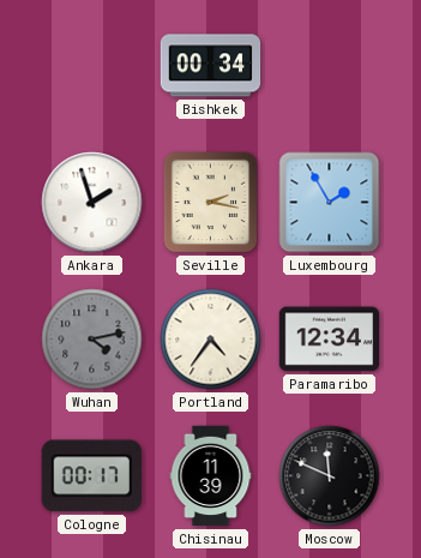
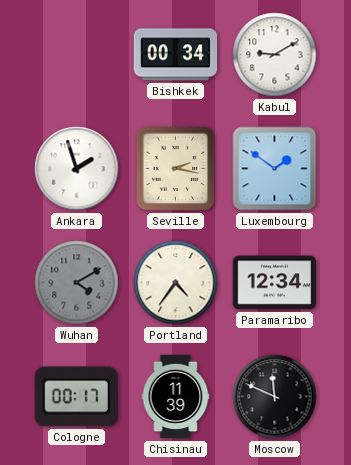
Kabul: none -> 9:10
Luxembourg: 1:55 -> 1:51
Wuhan: 4:13 -> 4:10
